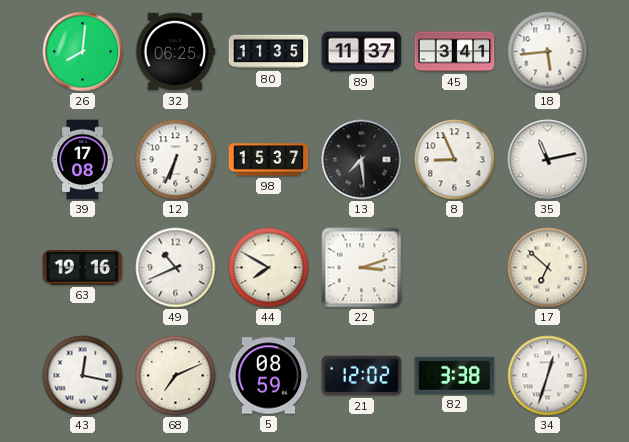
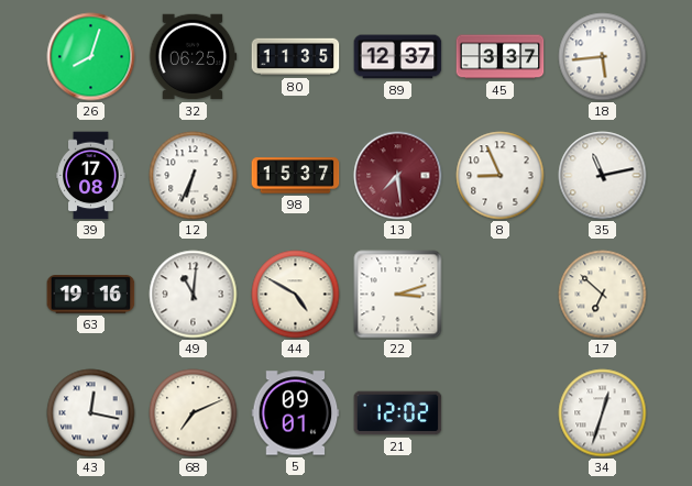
26: 8:01 -> 8:03
89: 11:37 -> 12:37
45: 3:41 -> 3:37
13 dial: black -> burgundy
49: 10:41 -> 11:01
44: 7:50 -> 4:50
5: 08:59 -> 09:01
82: 3:38 -> none
